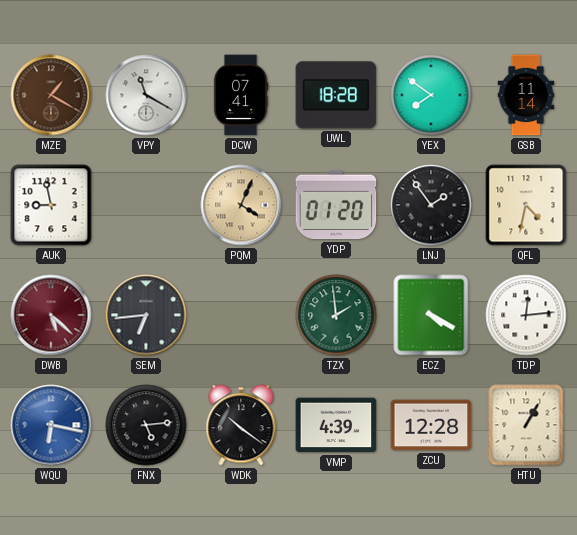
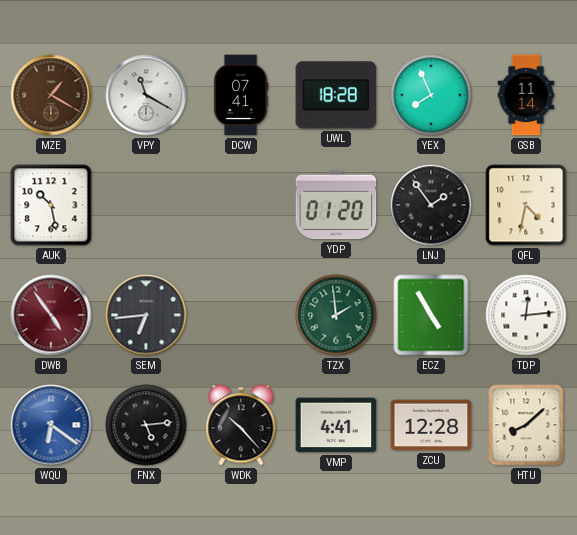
YEX: 7:51 -> 7:56
AUK: 8:58 -> 10:28
PQM: 4:04 -> none
DWB: 5:22 -> 4:54
ECZ: 4:20 -> 4:55
WQU: 6:17 -> 6:21
WDK: 10:21 -> 10:23
VMP: 4:39 -> 4:41
HTU: 1:05 -> 8:08
